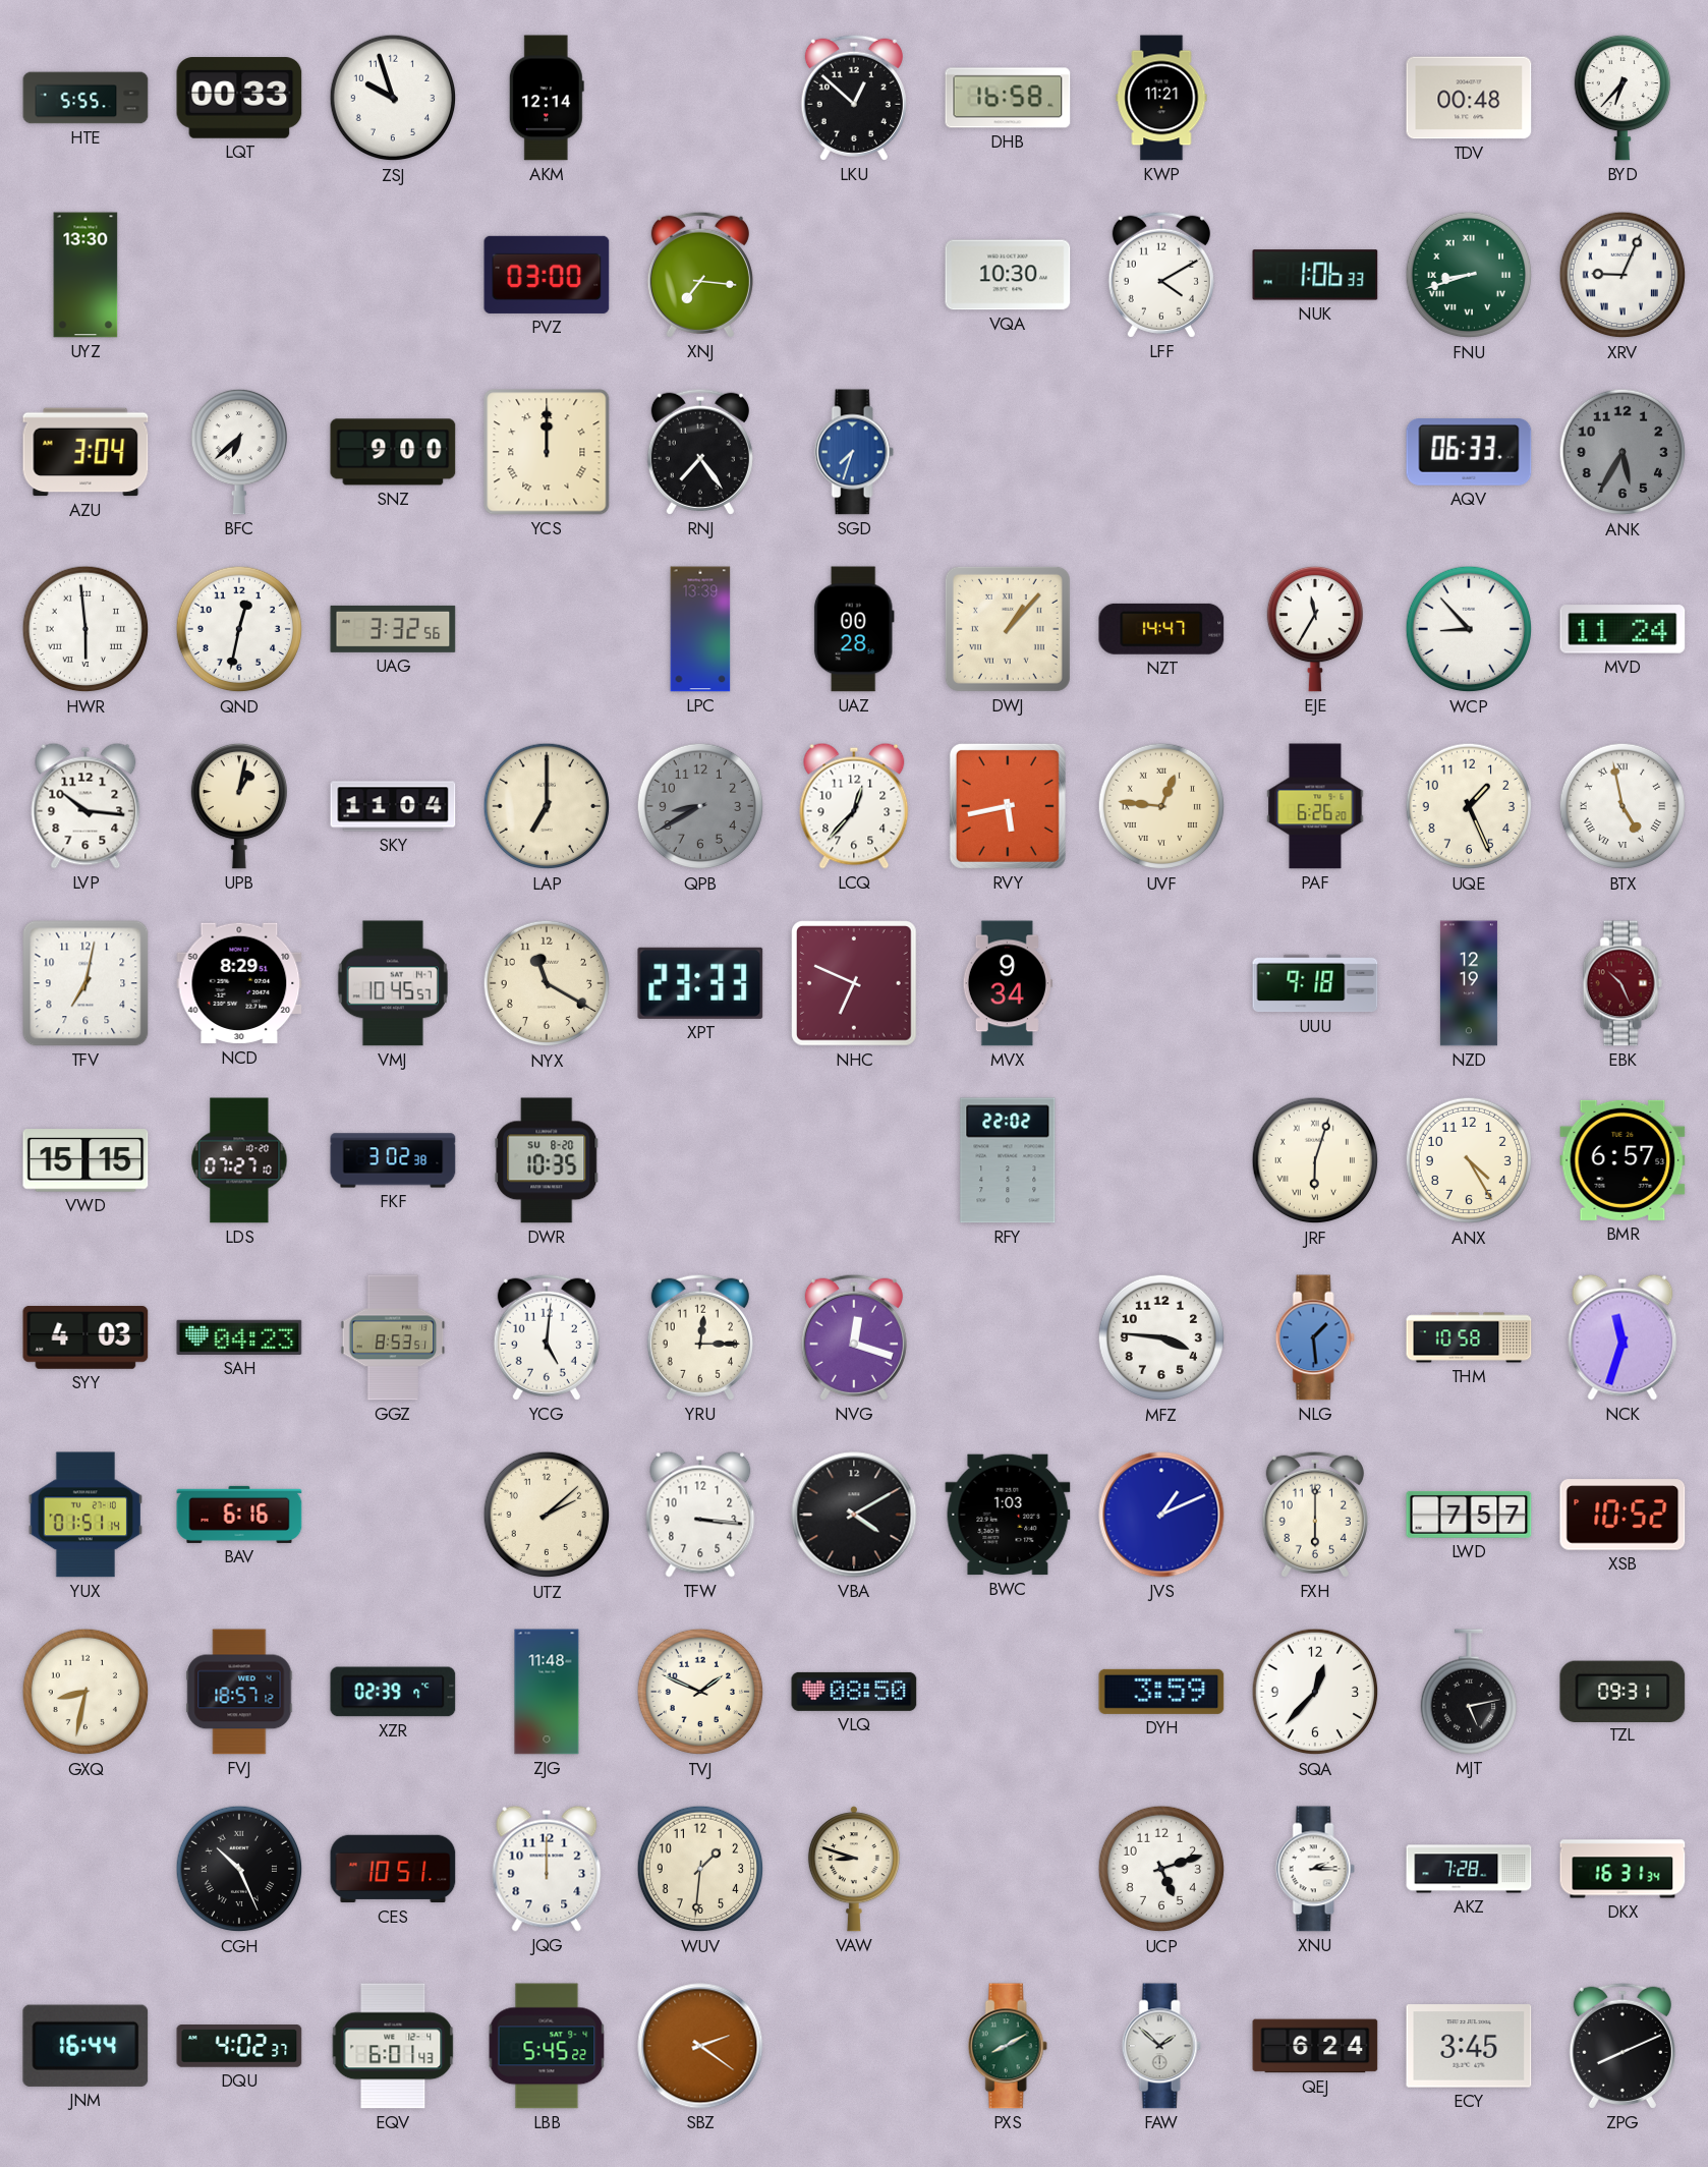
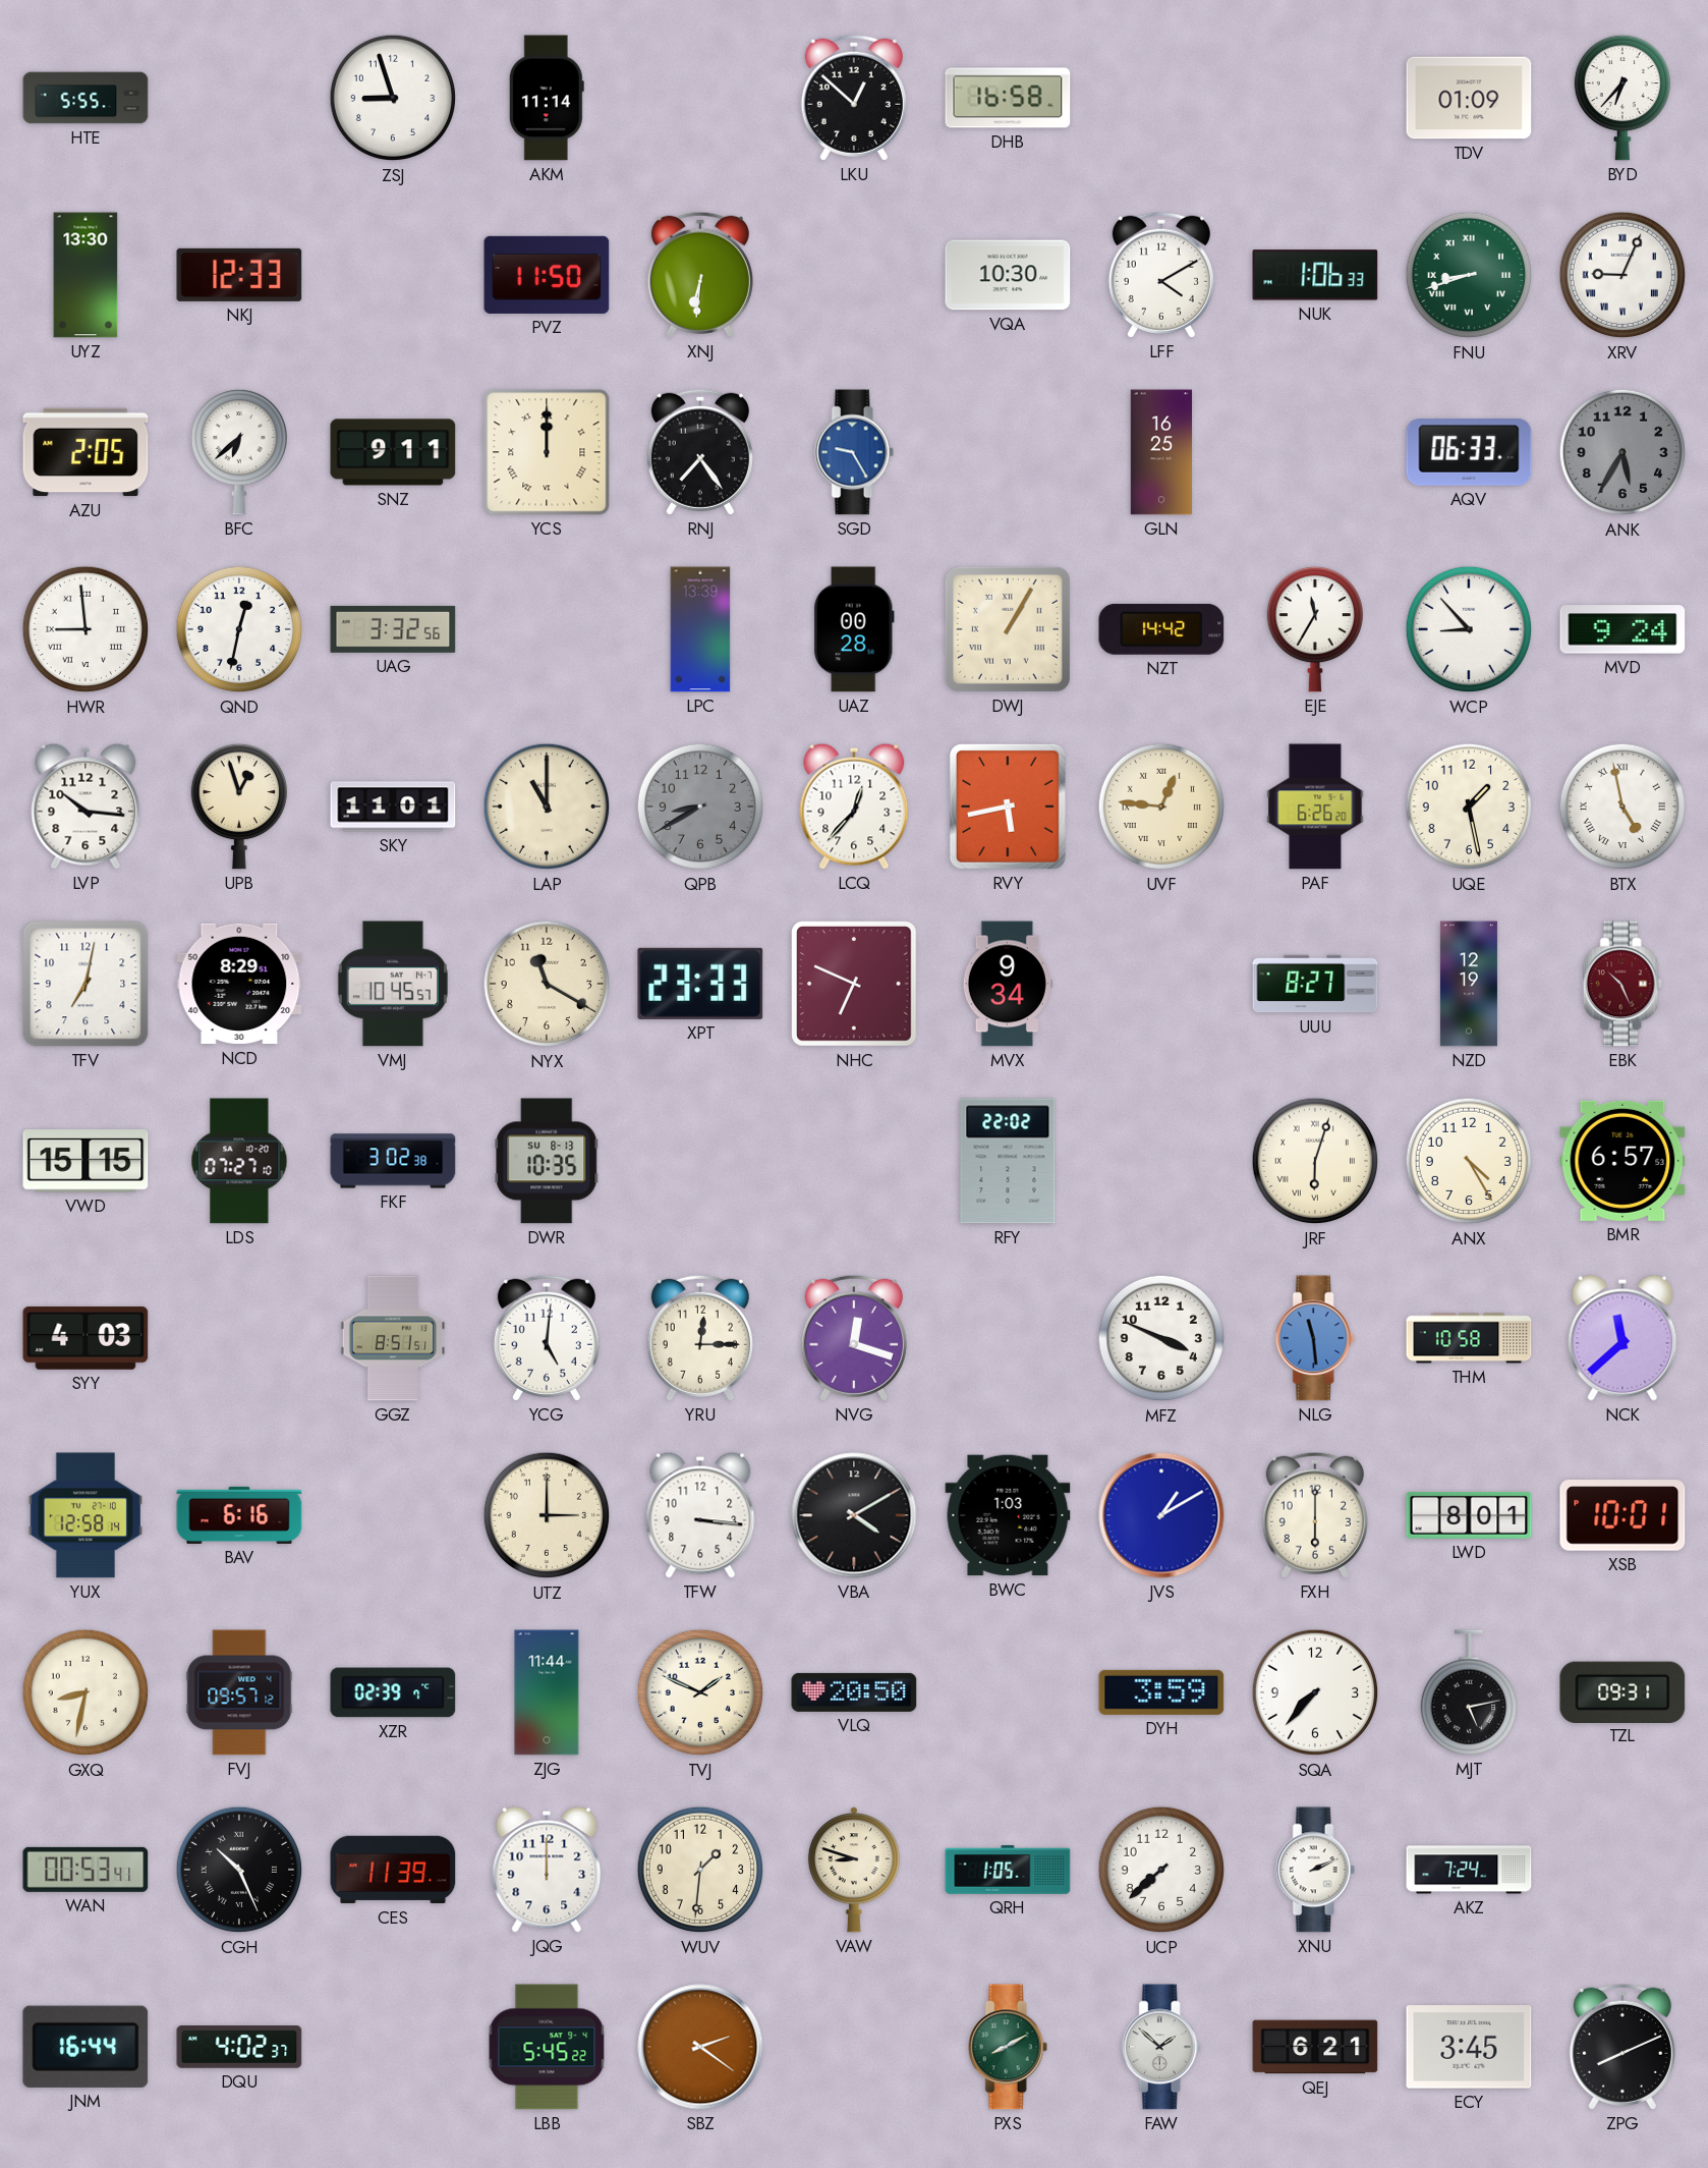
LQT: 00:33 -> none
ZSJ: 9:57 -> 8:57
AKM: 12:14 -> 11:14
KWP: 11:21 -> none
TDV: 00:48 -> 01:09
NKJ: none -> 12:33
PVZ: 03:00 -> 11:50
XNJ: 7:16 -> 6:31
AZU: 3:04 -> 2:05
SNZ: 9:00 -> 9:11
SGD: 7:33 -> 9:25
GLN: none -> 16:25
HWR: 5:59 -> 8:59
DWJ: 1:07 -> 1:05
NZT: 14:47 -> 14:42
MVD: 11:24 -> 9:24
UPB: 1:02 -> 12:57
SKY: 11:04 -> 11:01
LAP: 7:00 -> 11:00
UQE: 1:26 -> 1:28
UUU: 9:18 -> 8:27
DWR date: SU 8-20 -> SU 8-13
SAH: 04:23 -> none
GGZ: 8:53 -> 8:51
MFZ: 3:46 -> 3:49
NLG: 1:29 -> 11:29
NCK: 11:33 -> 11:38
YUX: 01:51 -> 12:58
UTZ: 2:08 -> 3:00
JVS: 1:11 -> 1:10
LWD: 7:57 -> 8:01
XSB: 10:52 -> 10:01
FVJ: 18:57 -> 09:57
ZJG: 11:48 -> 11:44
VLQ: 08:50 -> 20:50
SQA: 12:37 -> 7:37
WAN: none -> 00:53
CES: 10:51 -> 11:39
QRH: none -> 1:05
UCP: 5:12 -> 7:38
XNU: 2:15 -> 2:11
AKZ: 7:28 -> 7:24
DKX: 16:31 -> none
EQV: 6:01 -> none
QEJ: 6:24 -> 6:21
